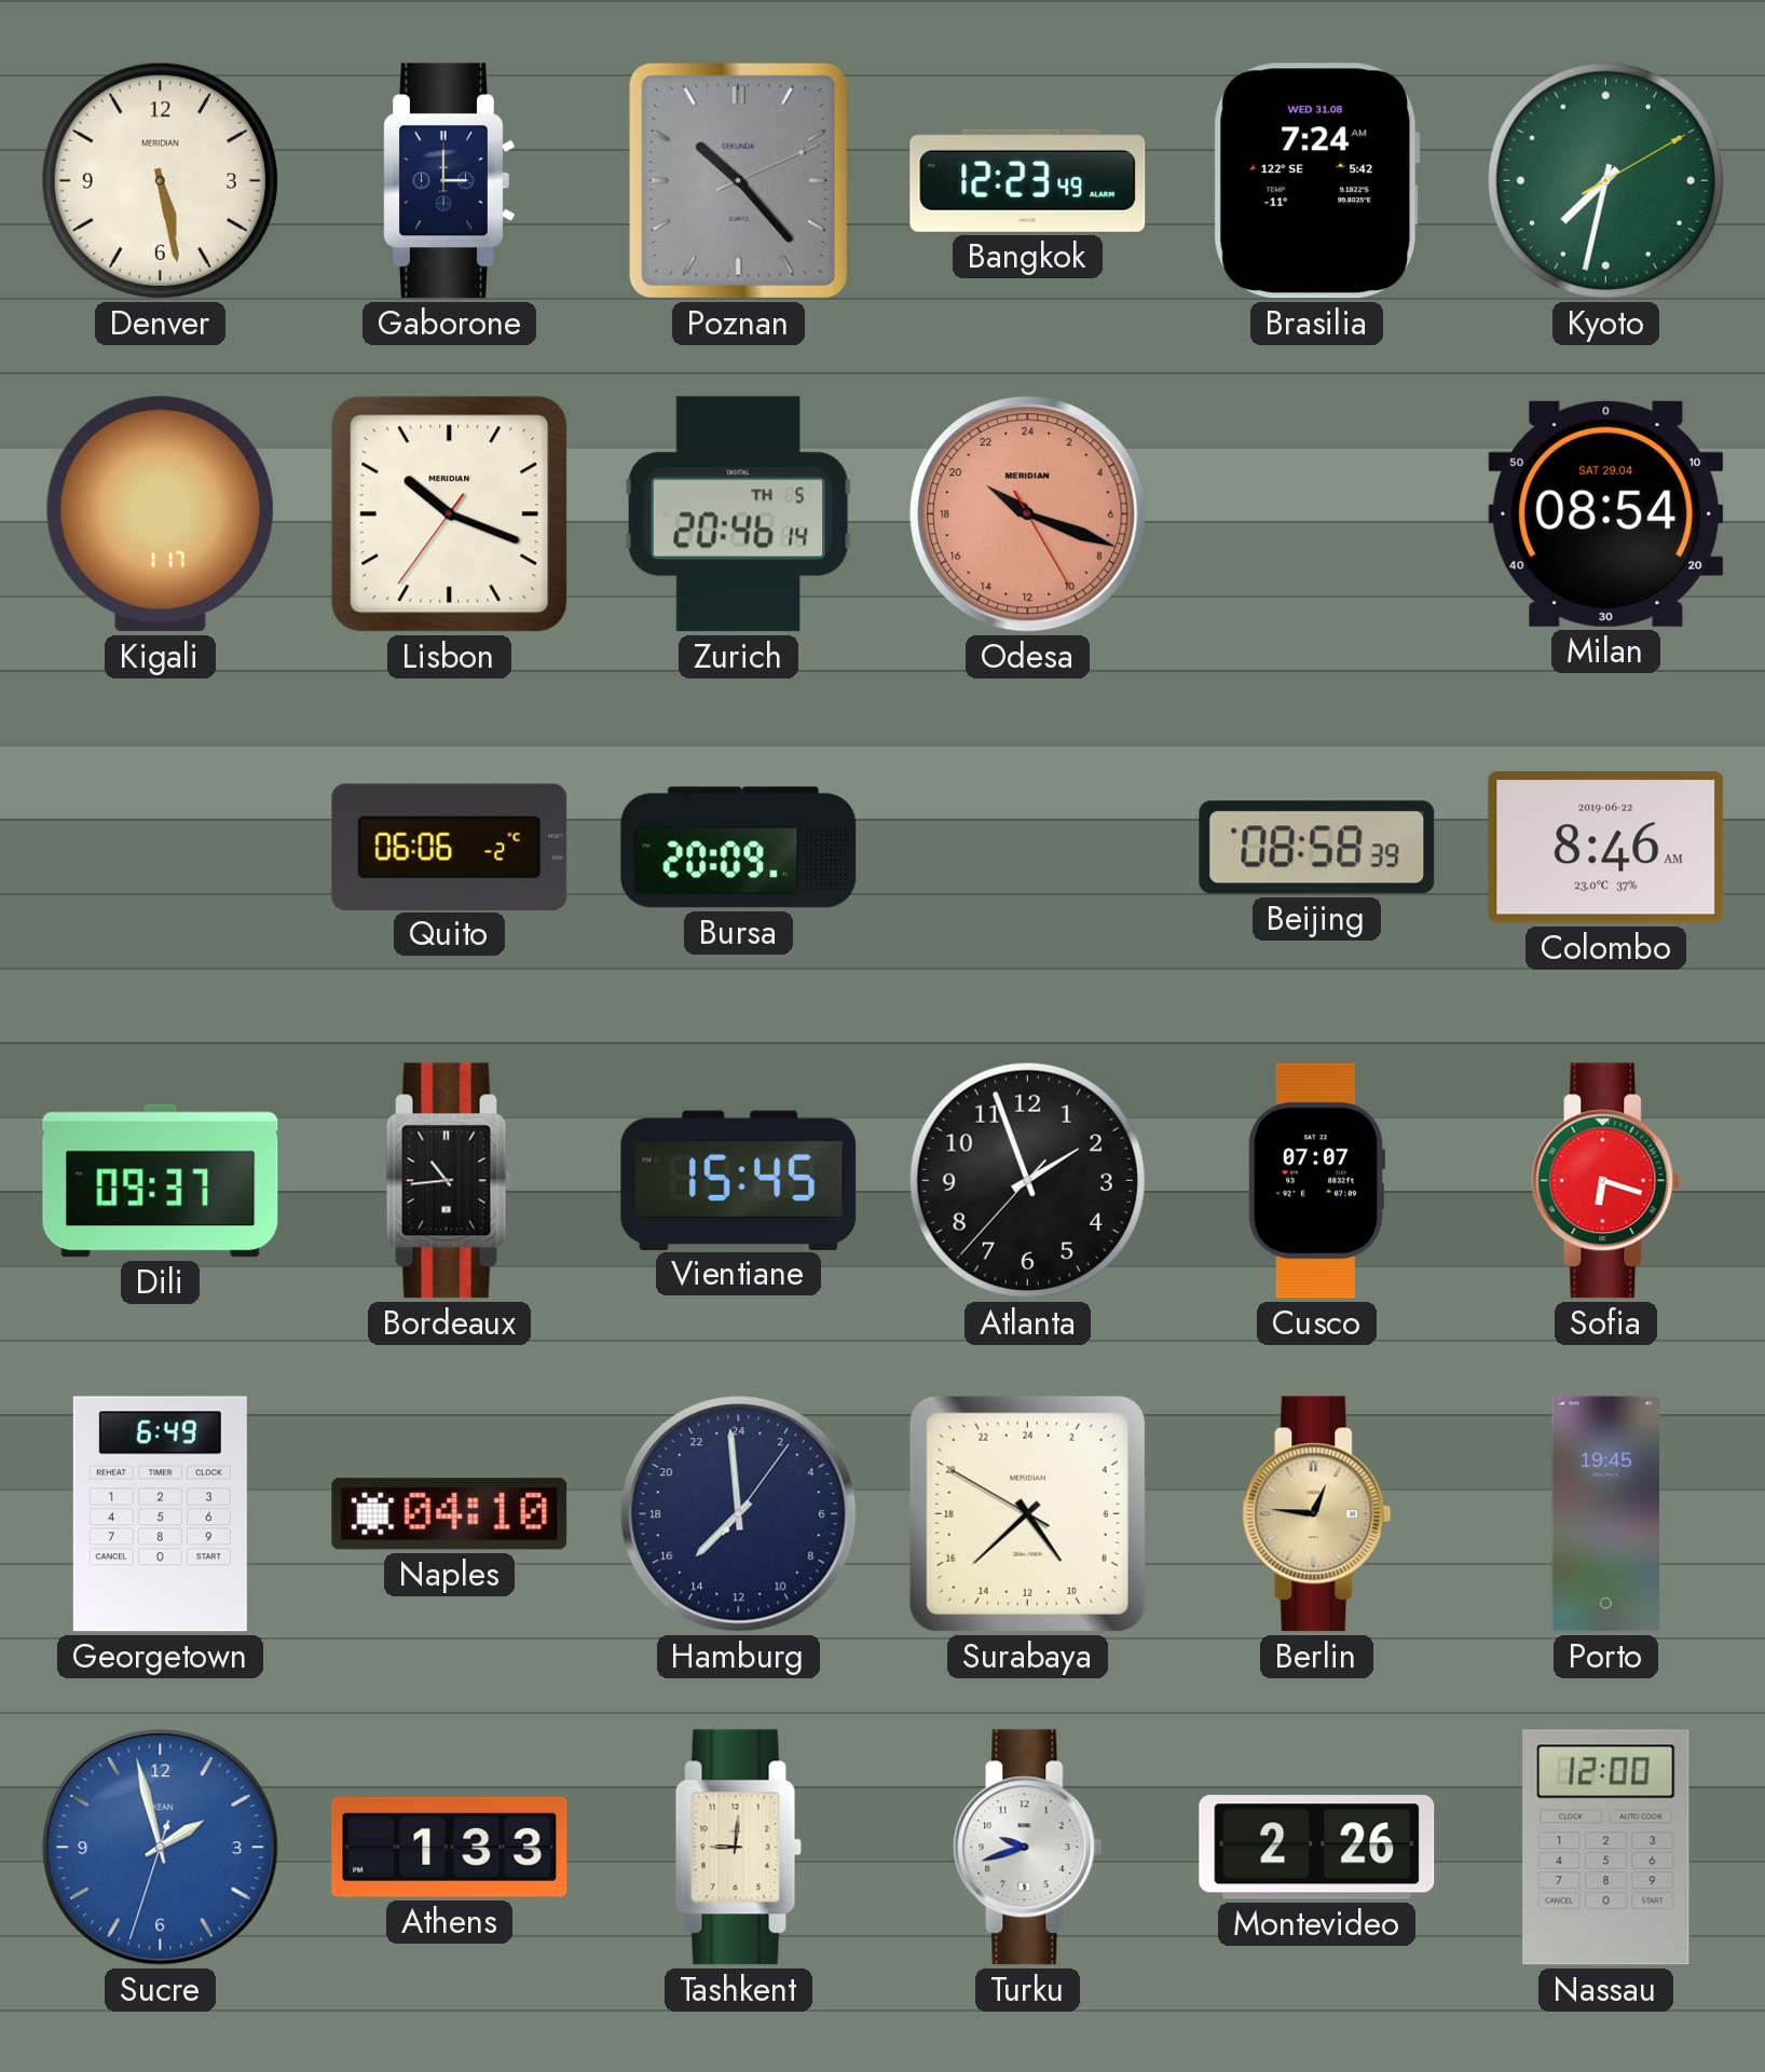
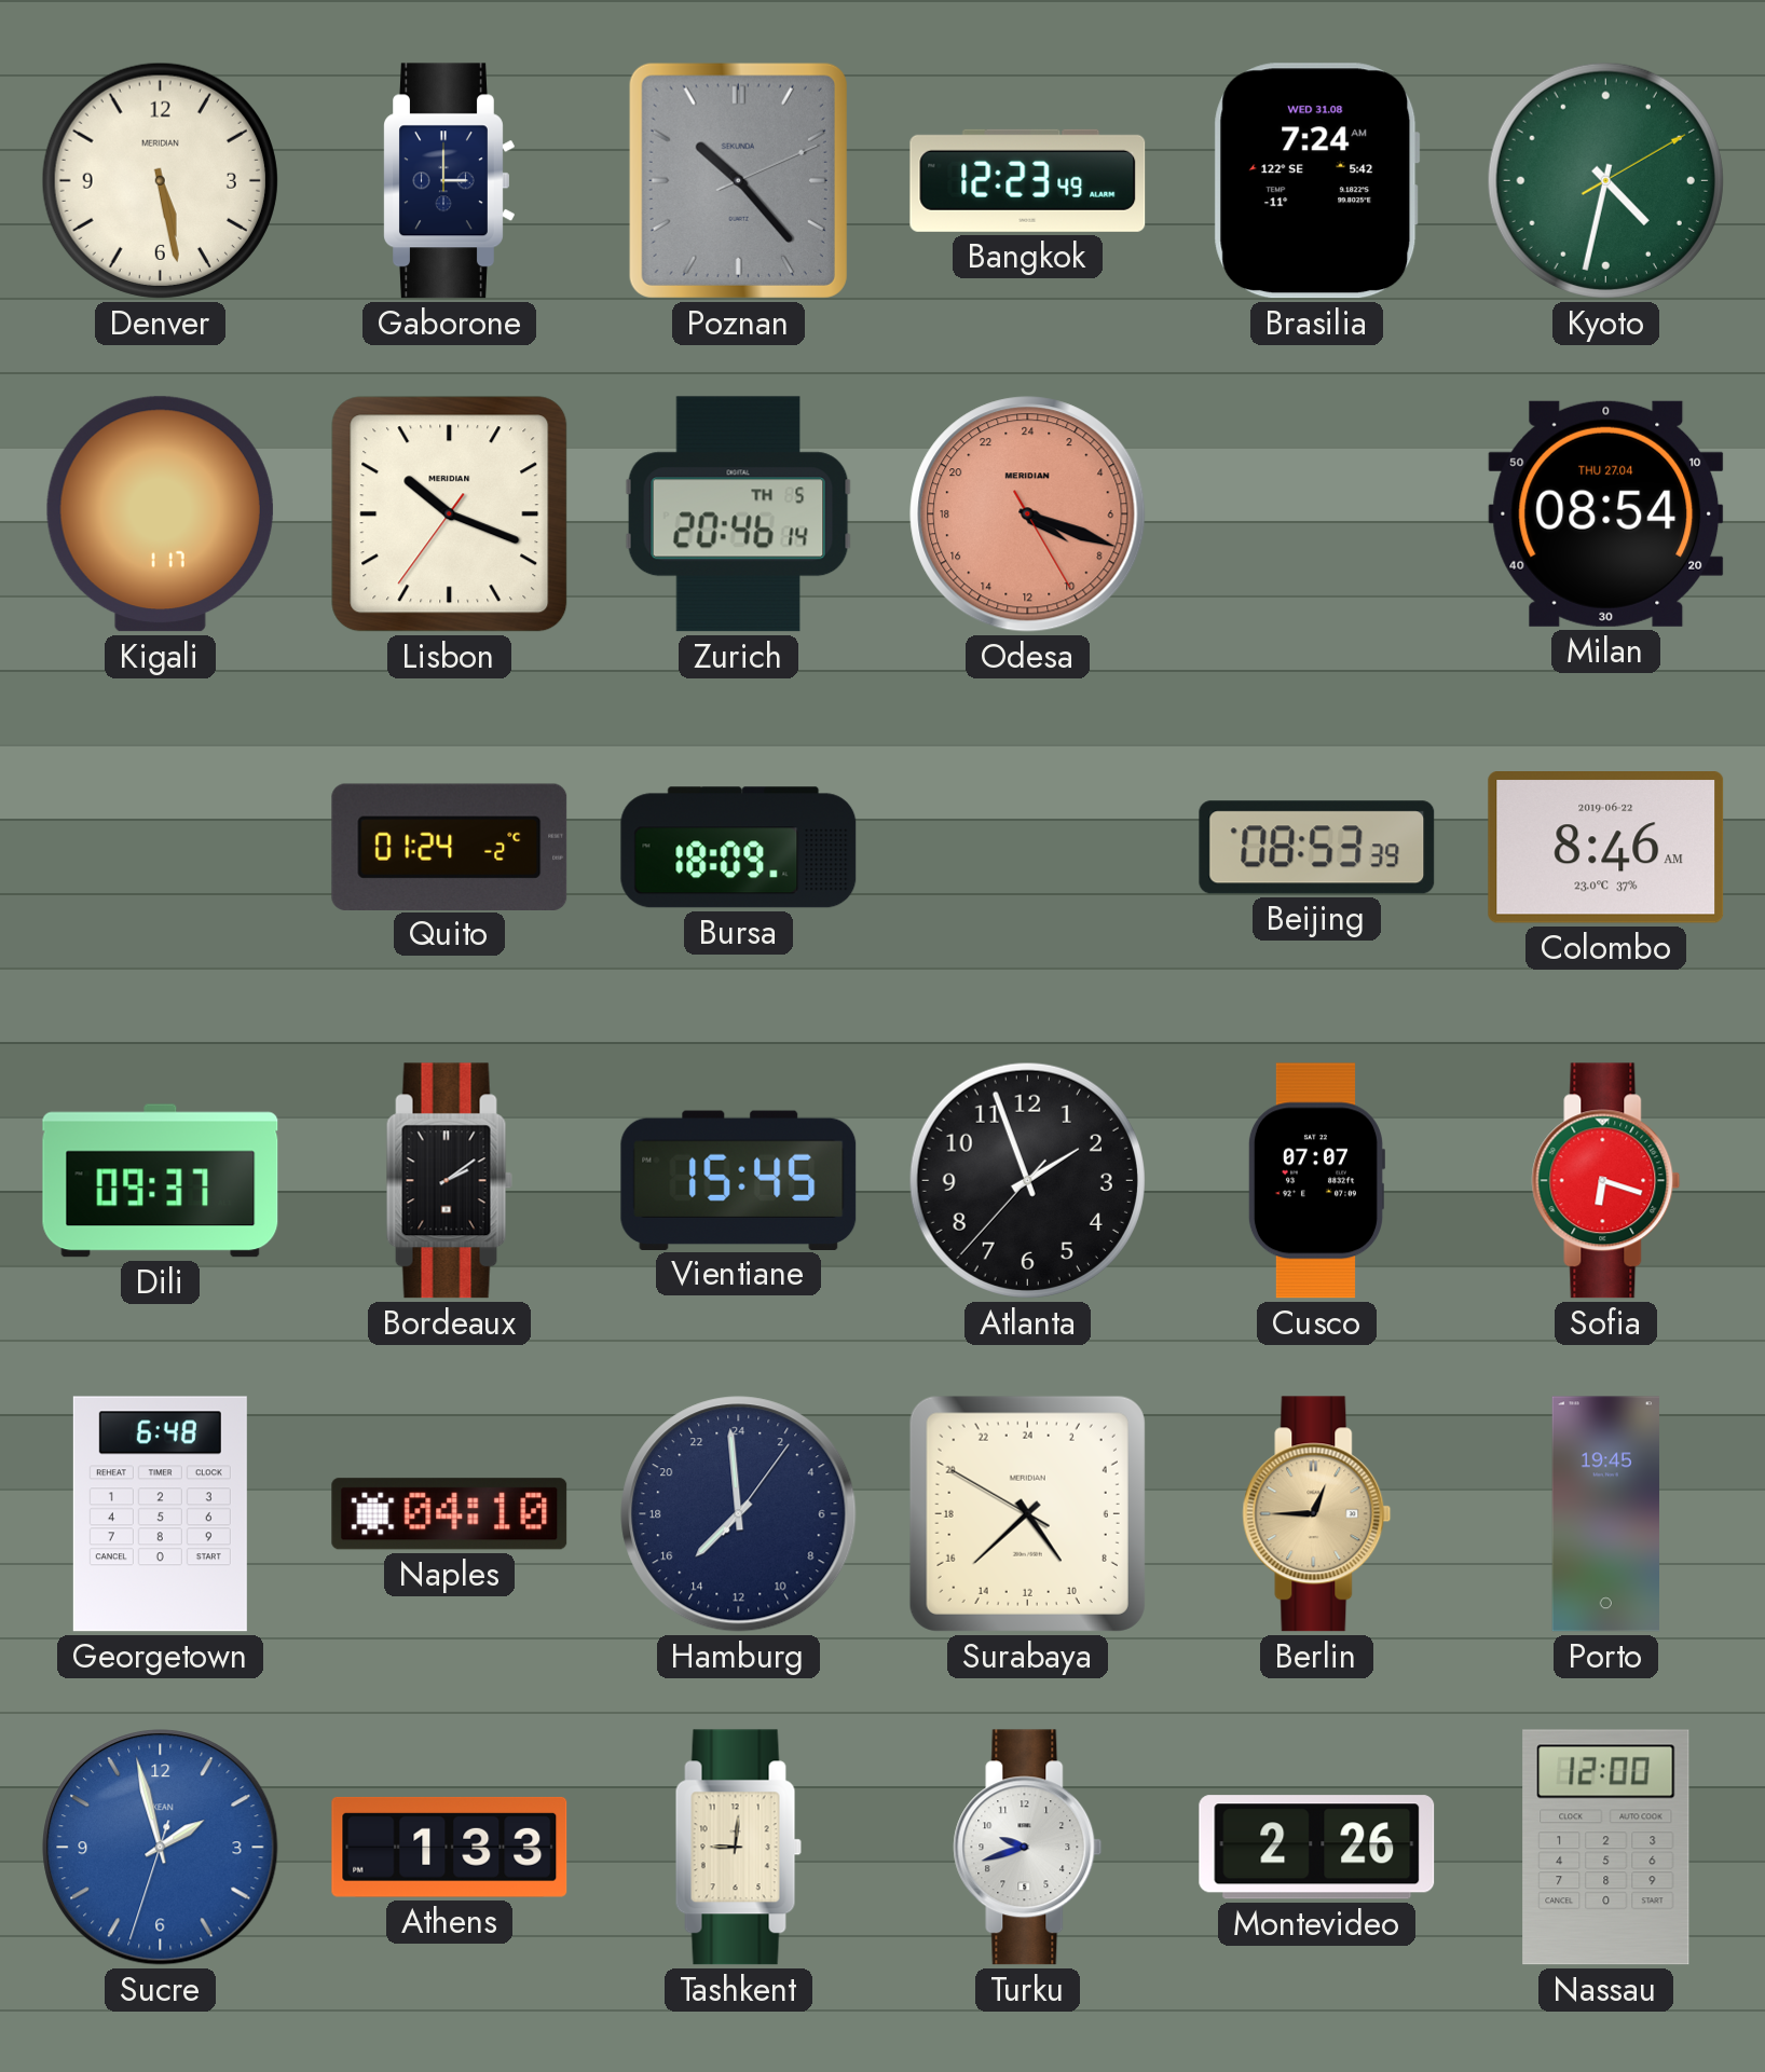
Kyoto: 7:32 -> 4:32
Odesa: 20:18 -> 8:18
Milan date: SAT 29.04 -> THU 27.04
Quito: 06:06 -> 01:24
Bursa: 20:09 -> 18:09
Beijing: 08:58 -> 08:53
Bordeaux: 10:44 -> 2:09
Georgetown: 6:49 -> 6:48
Berlin: 12:46 -> 12:45
